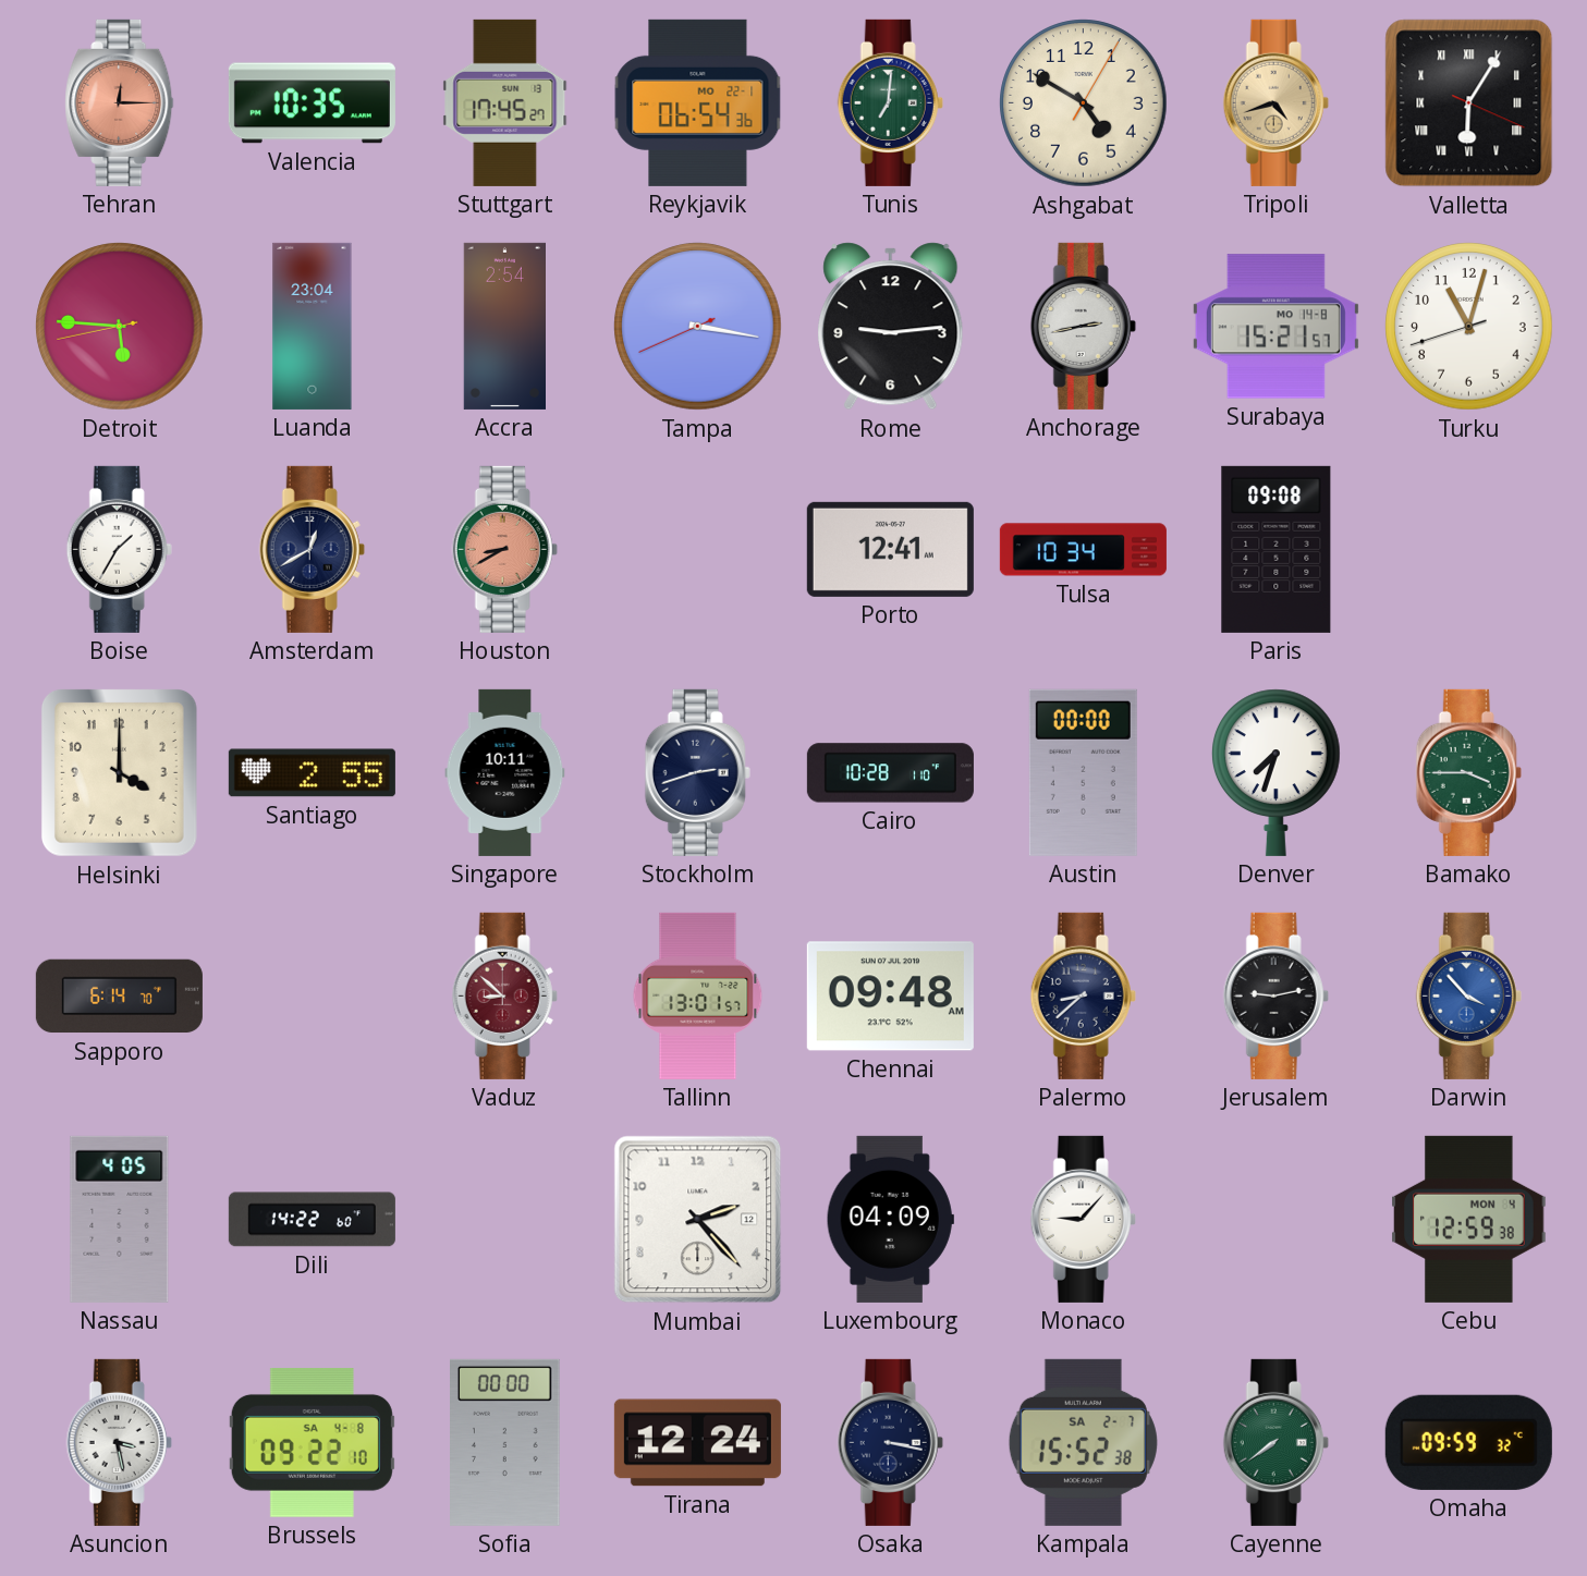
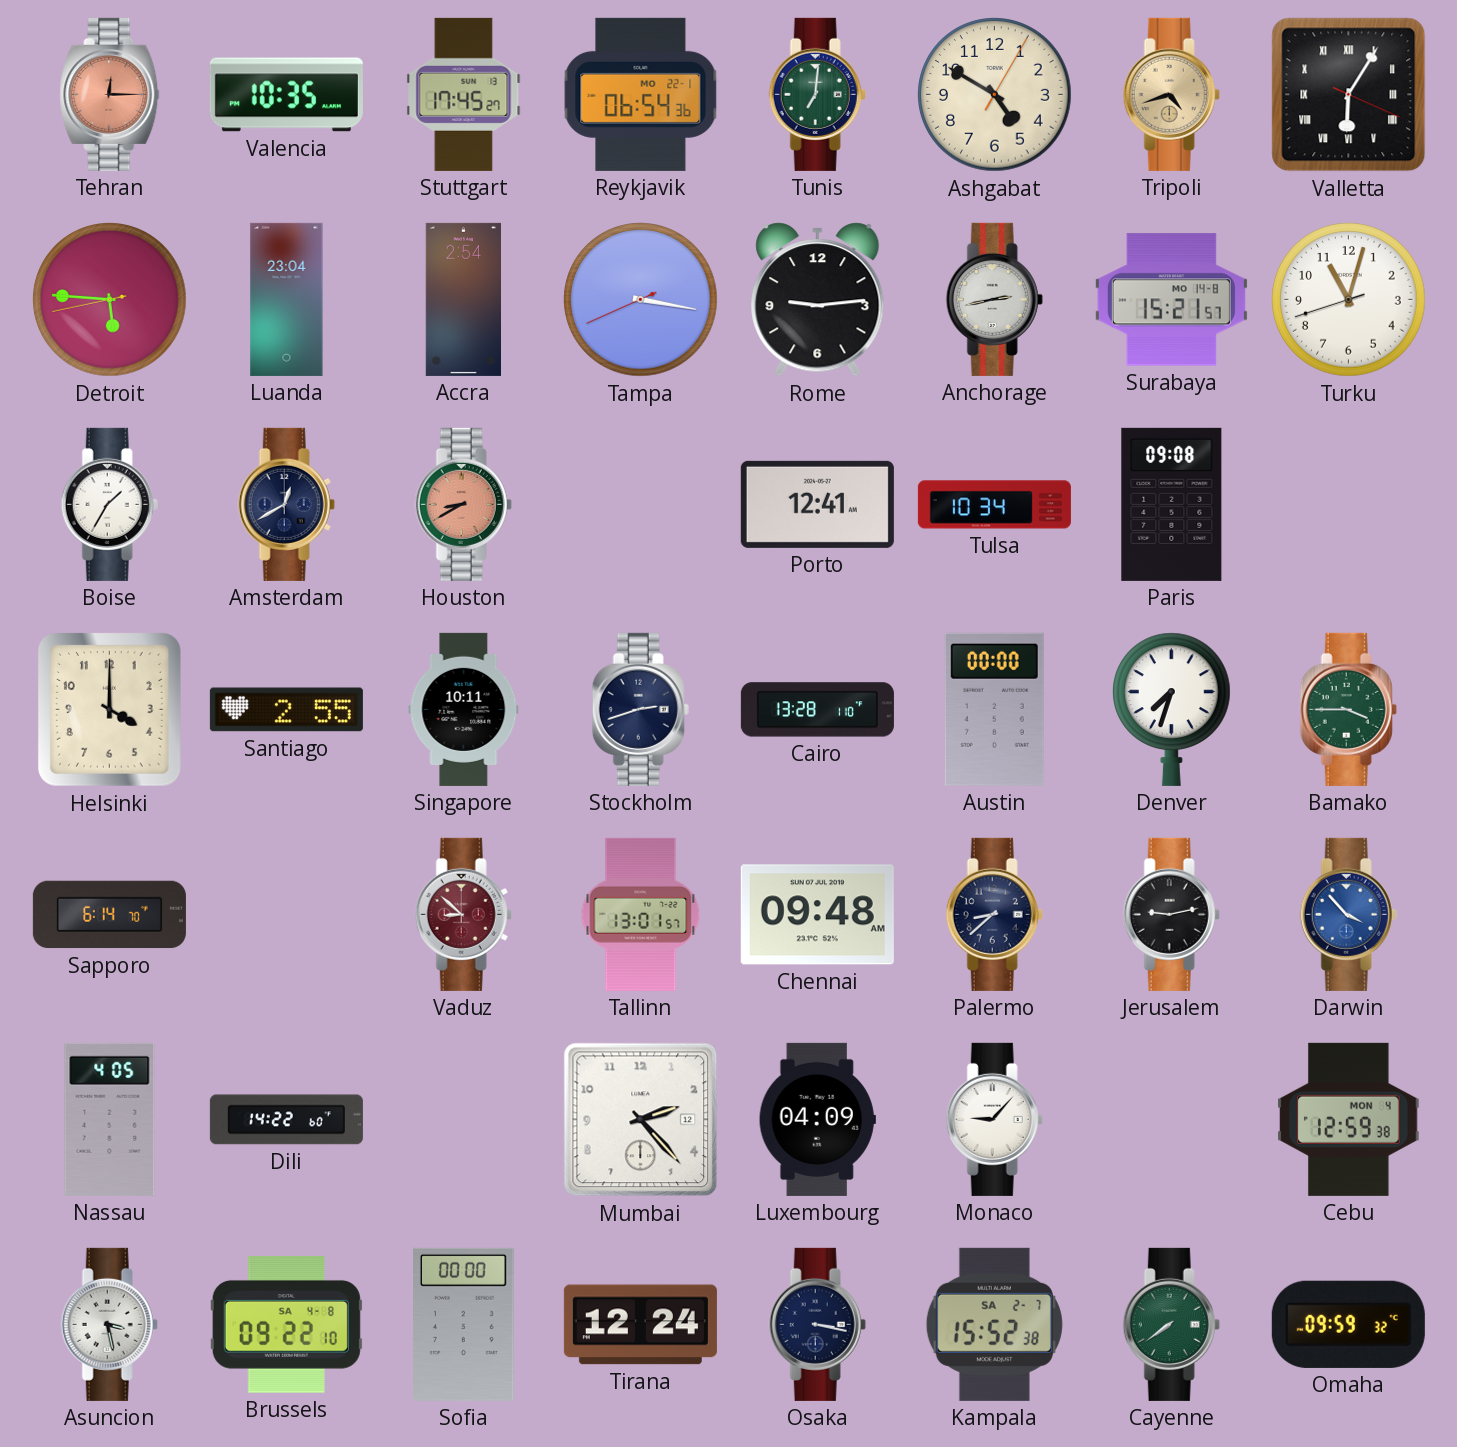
Cairo: 10:28 -> 13:28
